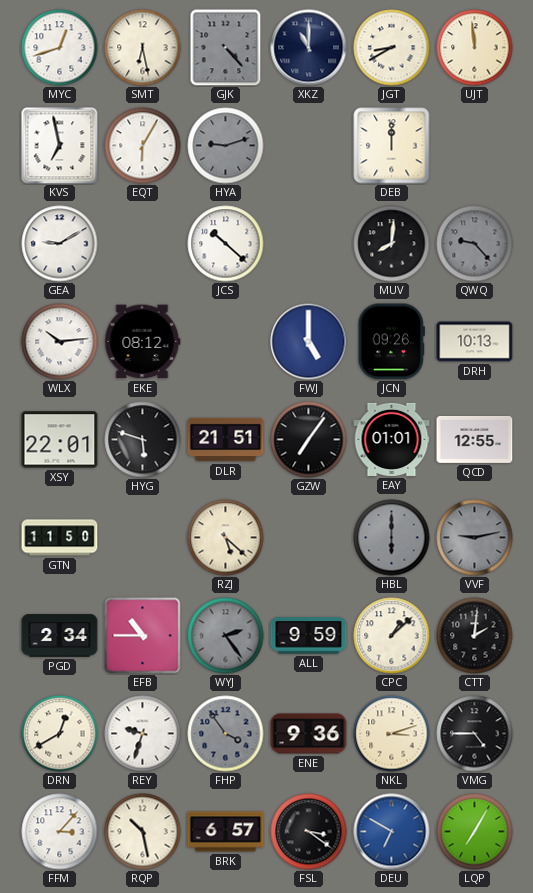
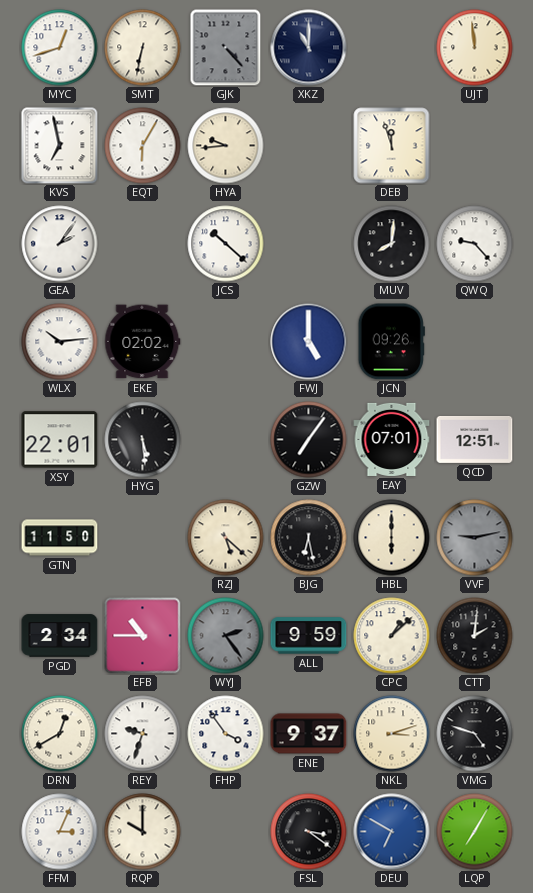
SMT: 6:28 -> 6:32
JGT: 8:40 -> none
HYA: 9:12 -> 9:44
HYA dial: grey -> cream
DEB: 12:00 -> 11:57
GEA: 9:10 -> 2:06
QWQ dial: grey -> white
EKE: 08:12 -> 02:02
DRH: 10:13 -> none
HYG: 5:48 -> 5:29
DLR: 21:51 -> none
EAY: 01:01 -> 07:01
QCD: 12:55 -> 12:51
BJG: none -> 6:28
HBL dial: grey -> cream
FHP dial: grey -> white
ENE: 9:36 -> 9:37
VMG: 4:45 -> 4:48
FFM: 3:07 -> 3:04
RQP: 10:28 -> 10:00
BRK: 6:57 -> none
